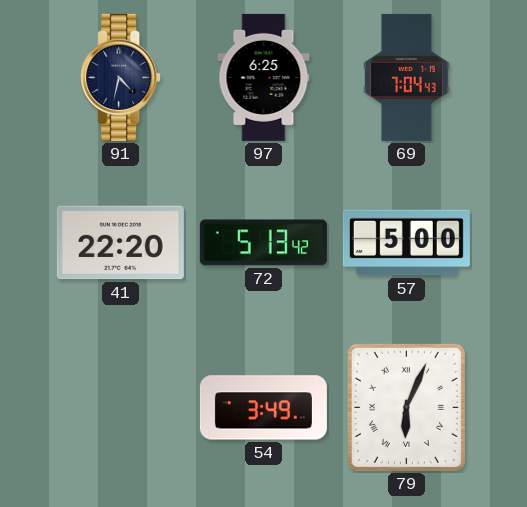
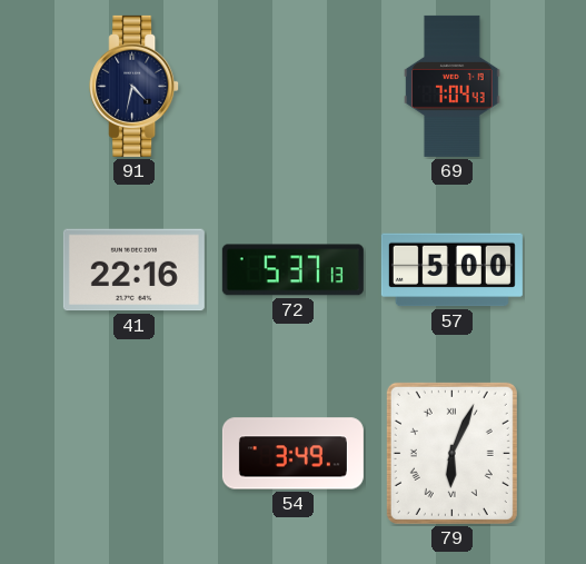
97: 6:25 -> none
41: 22:20 -> 22:16
72: 5:13 -> 5:37
